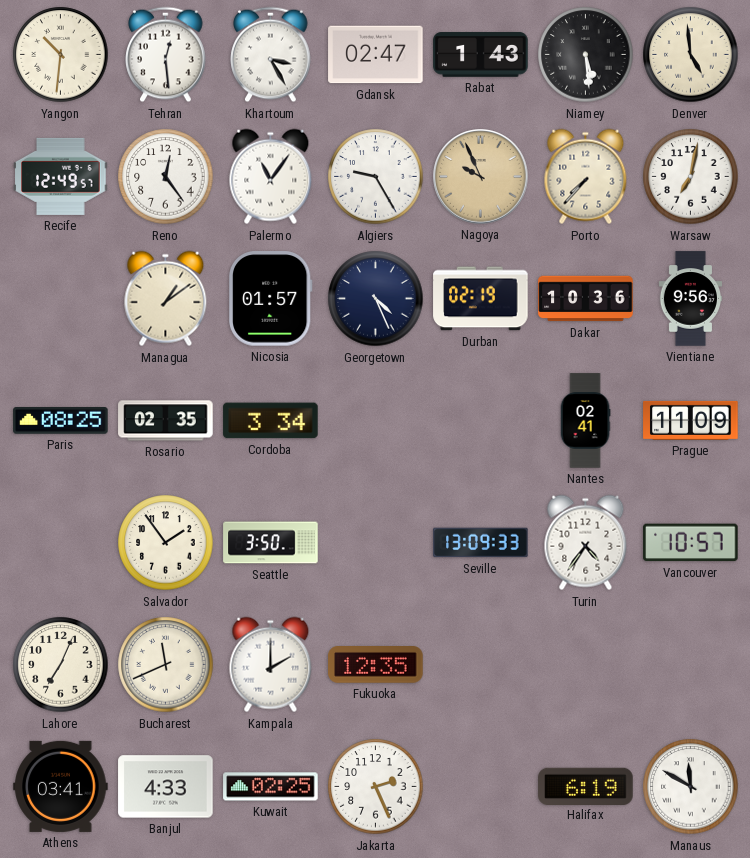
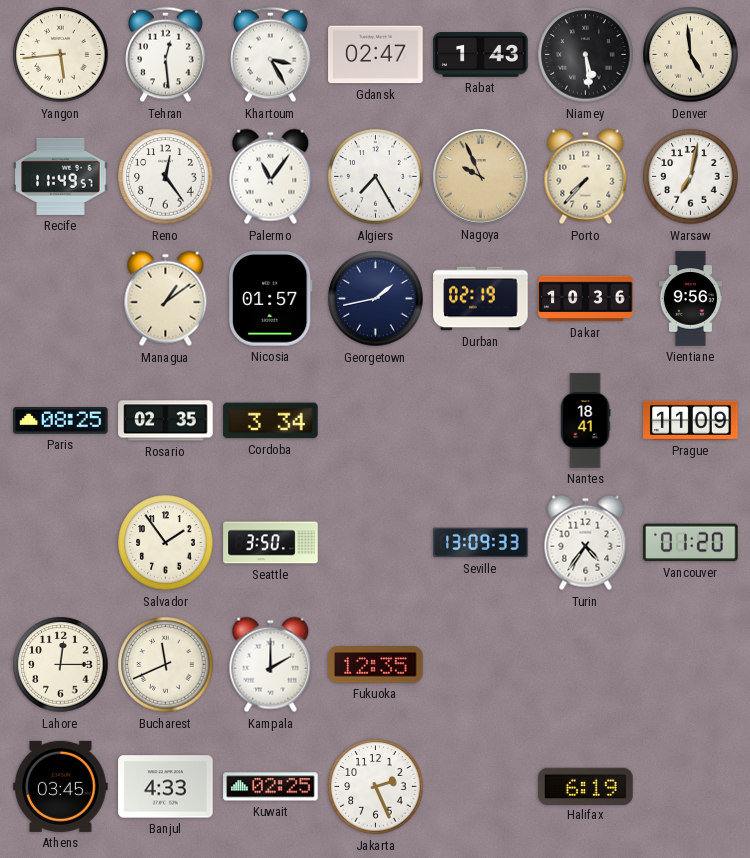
Yangon: 10:31 -> 5:44
Recife: 12:49 -> 11:49
Algiers: 9:25 -> 7:25
Georgetown: 4:26 -> 1:43
Nantes: 02:41 -> 18:41
Vancouver: 10:57 -> 01:20
Lahore: 7:04 -> 12:15
Athens: 03:41 -> 03:45
Manaus: 11:50 -> none
